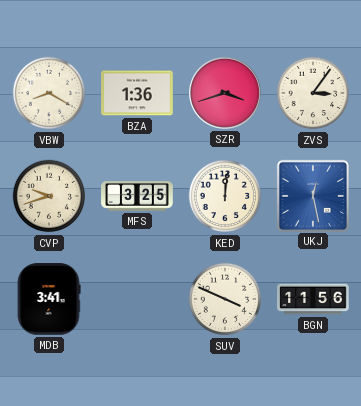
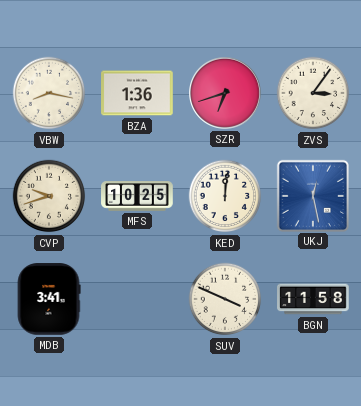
VBW: 8:20 -> 8:17
SZR: 3:42 -> 6:42
MFS: 3:25 -> 10:25
BGN: 11:56 -> 11:58
